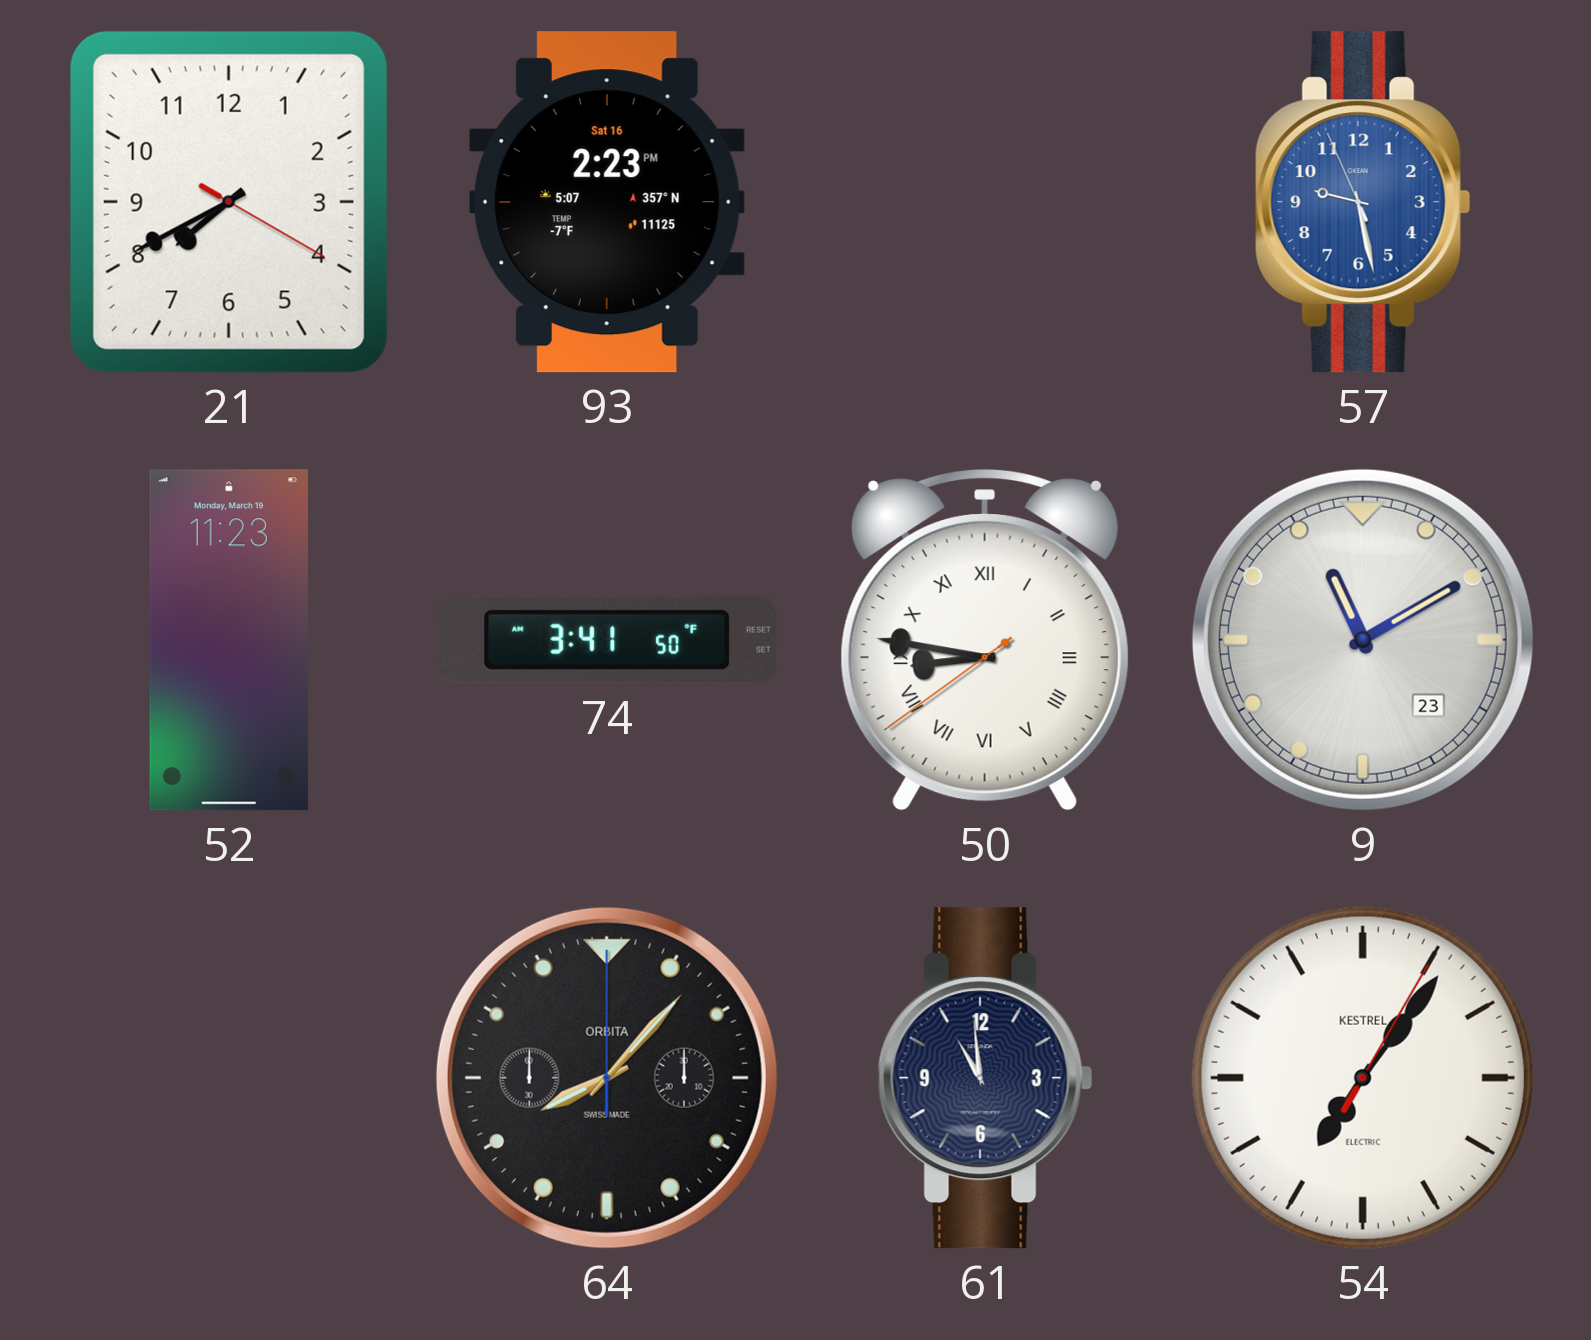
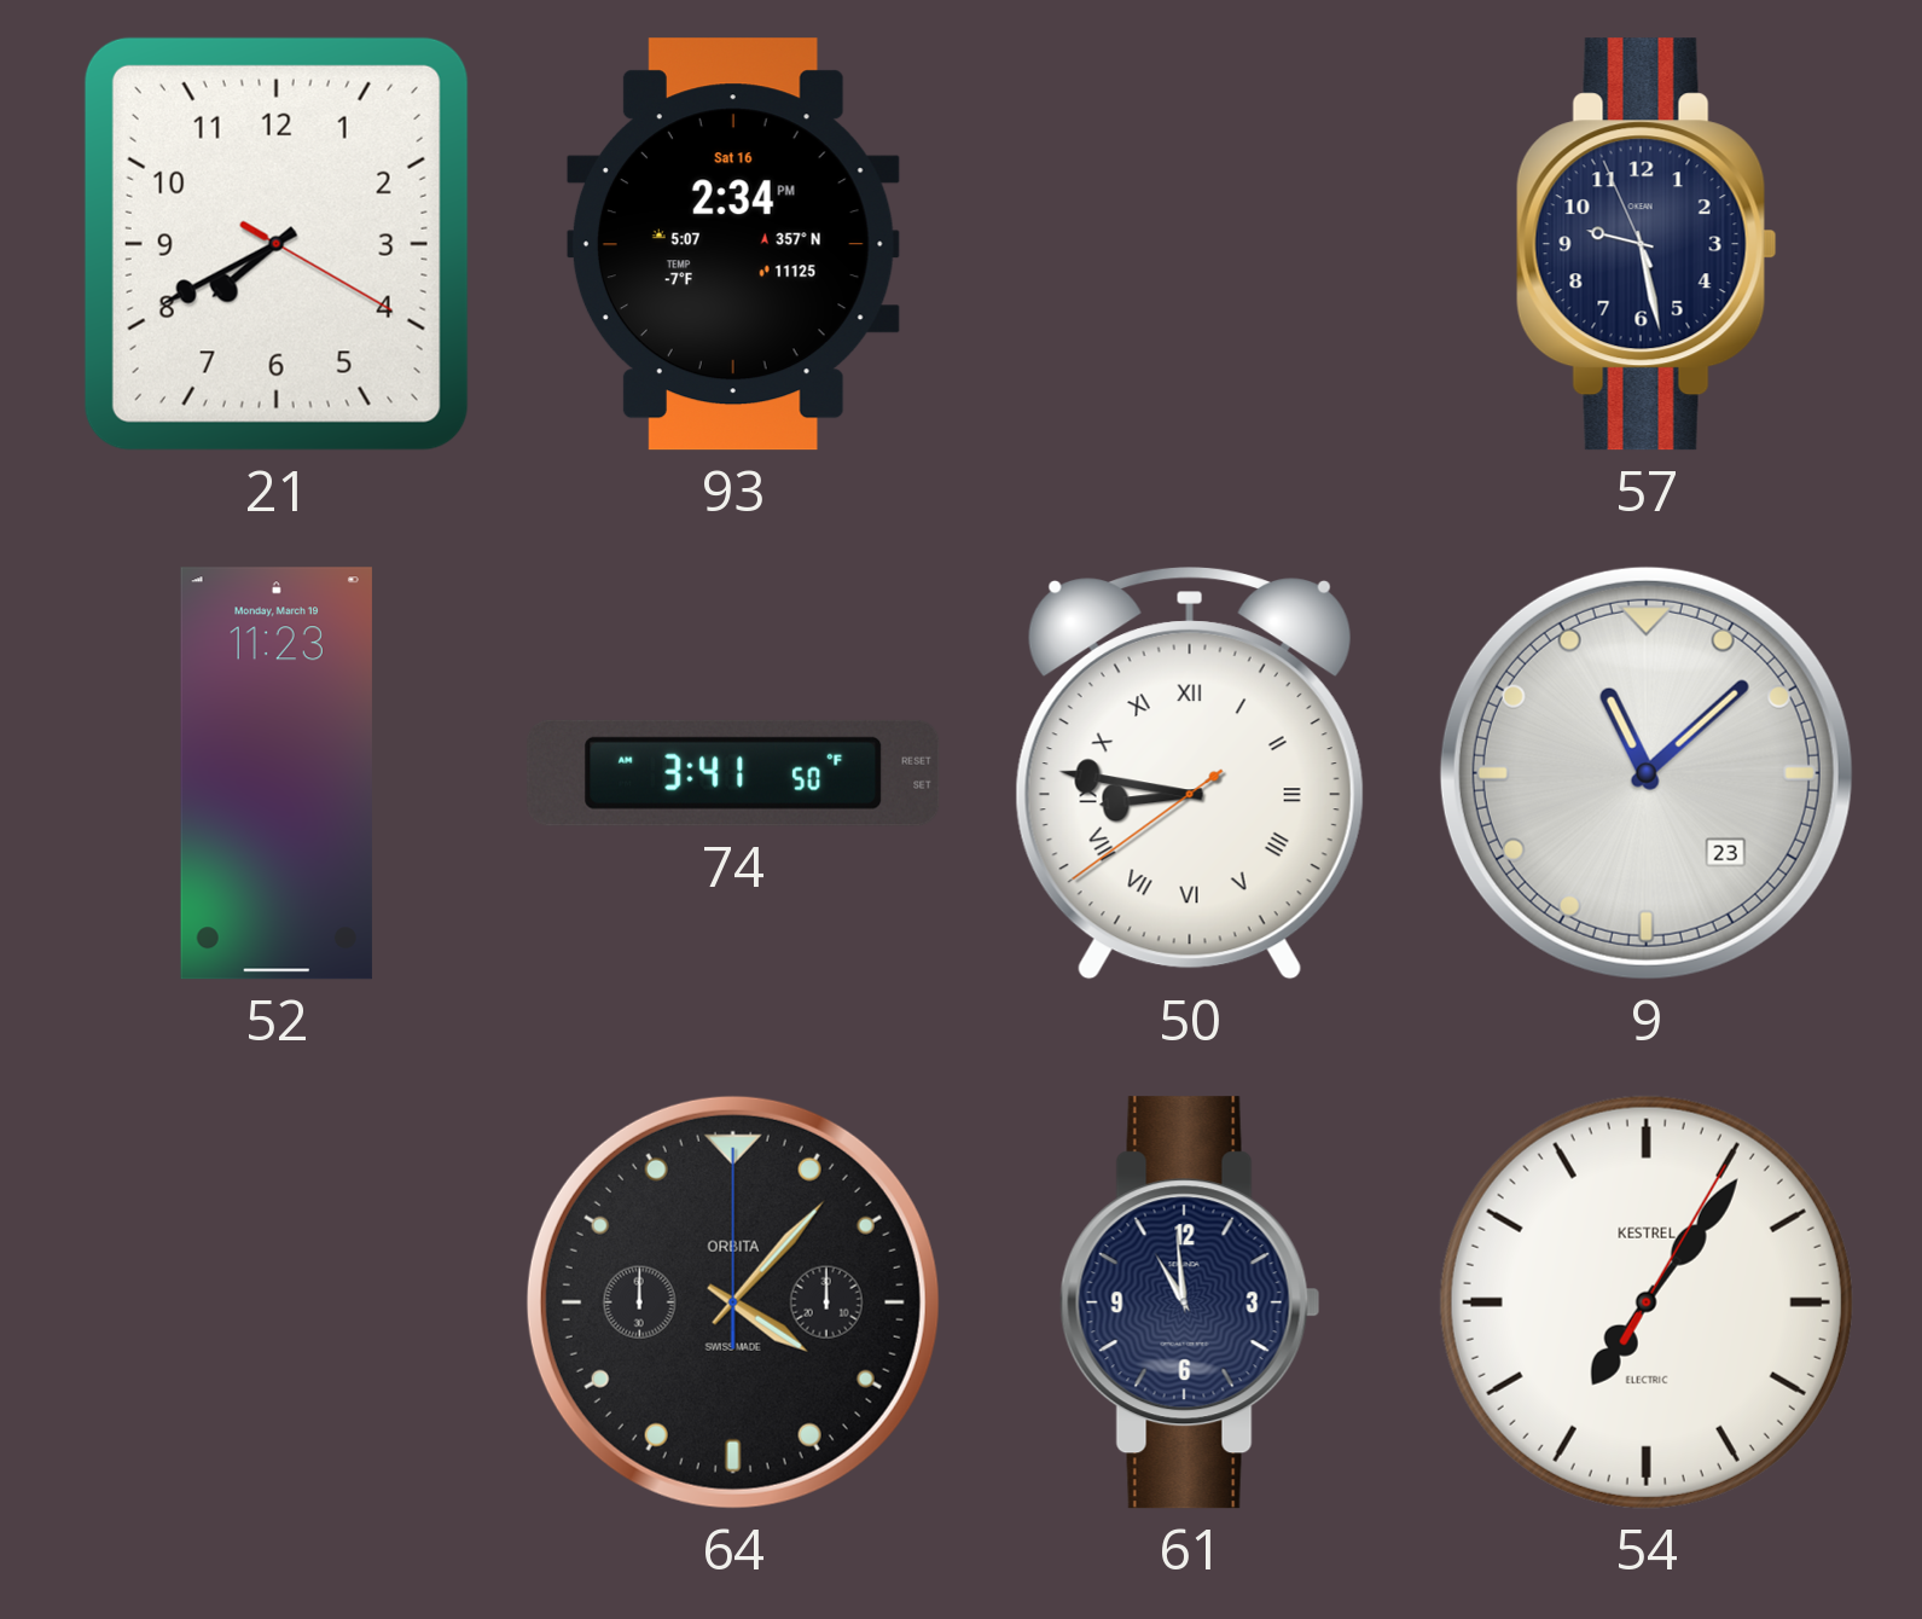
93: 2:23 -> 2:34
57 dial: blue -> navy
9: 11:10 -> 11:08
64: 8:07 -> 4:07
